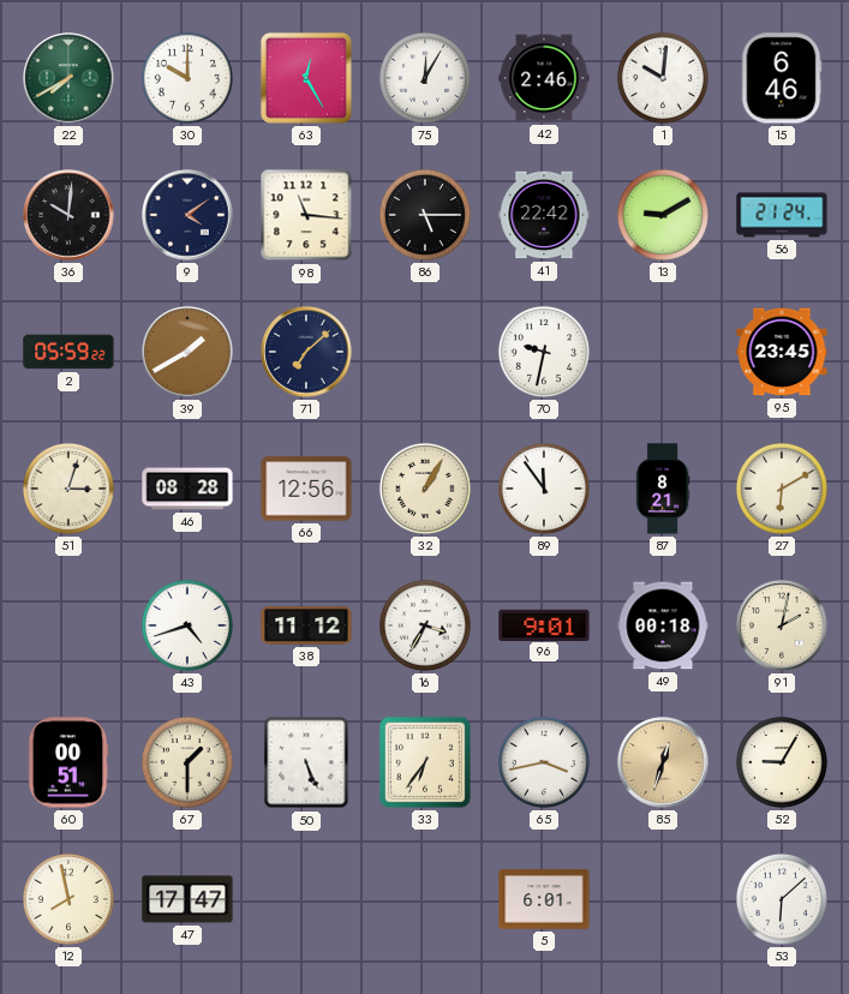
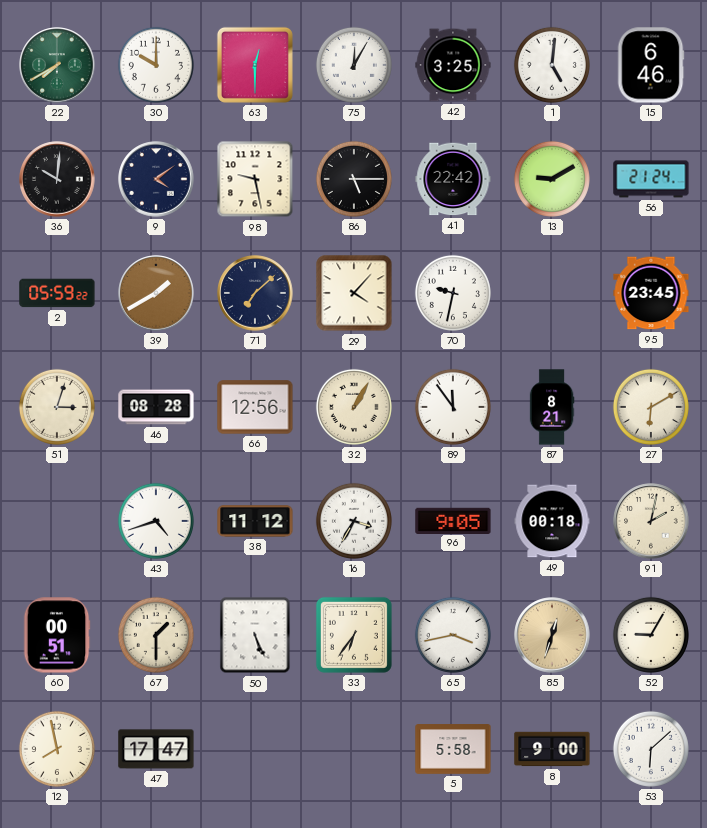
63: 12:25 -> 12:30
42: 2:46 -> 3:25
1: 10:01 -> 5:01
98: 11:16 -> 9:28
29: none -> 4:07
96: 9:01 -> 9:05
5: 6:01 -> 5:58
8: none -> 9:00
